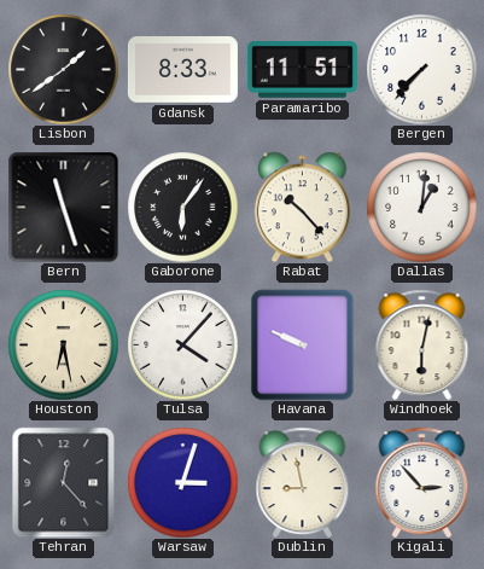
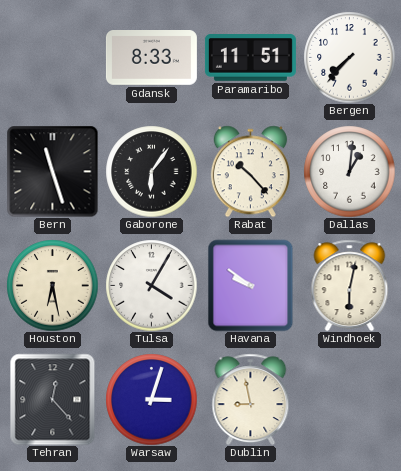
Lisbon: 1:39 -> none
Tulsa: 4:07 -> 4:05
Havana: 9:49 -> 9:51
Kigali: 2:53 -> none
